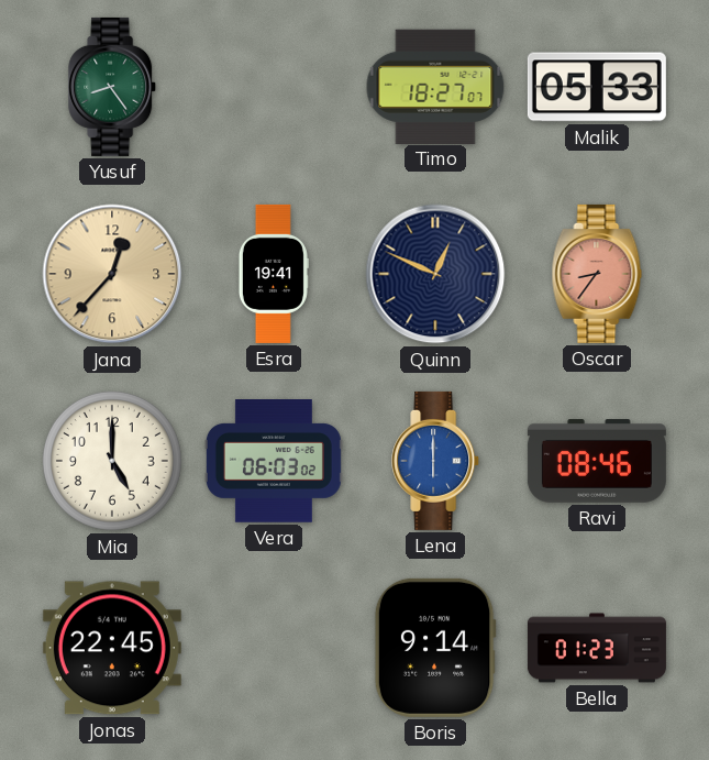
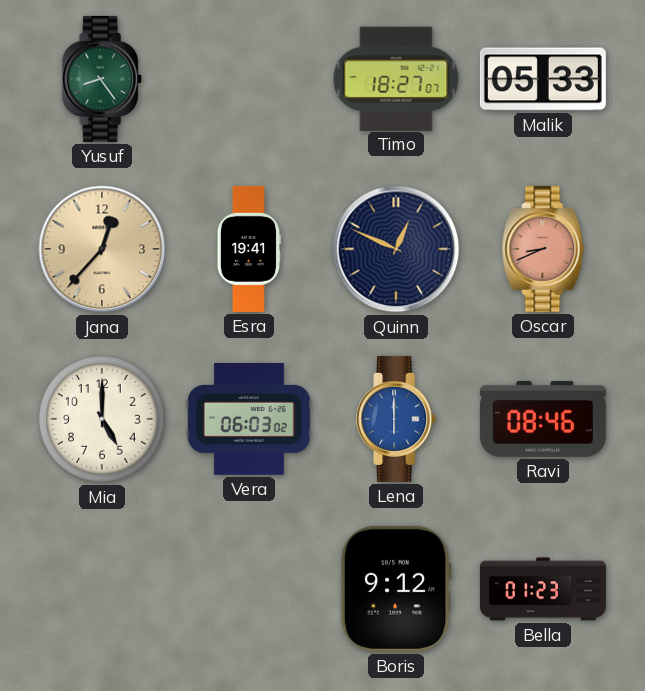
Oscar: 8:36 -> 8:41
Jonas: 22:45 -> none
Boris: 9:14 -> 9:12
